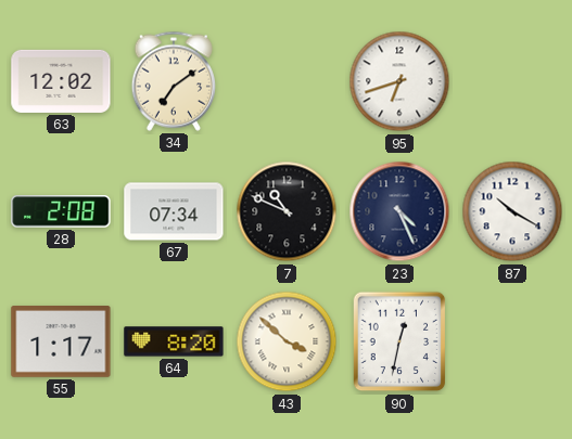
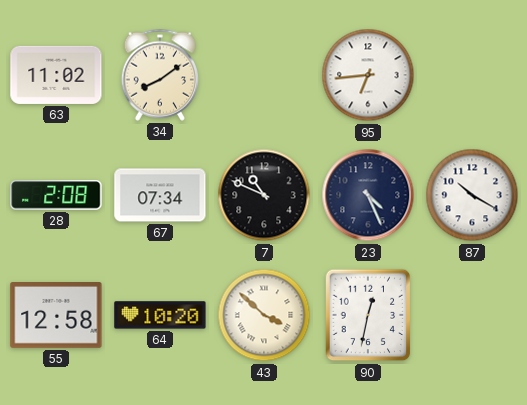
63: 12:02 -> 11:02
34: 7:09 -> 8:09
95: 6:42 -> 6:44
55: 1:17 -> 12:58
64: 8:20 -> 10:20
